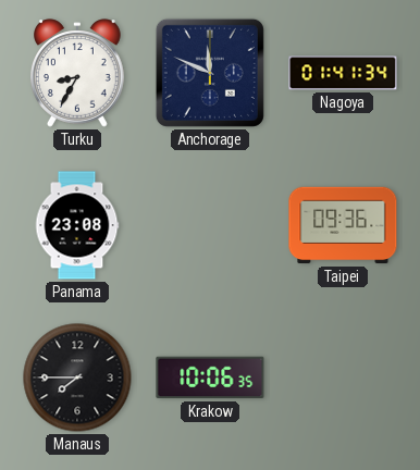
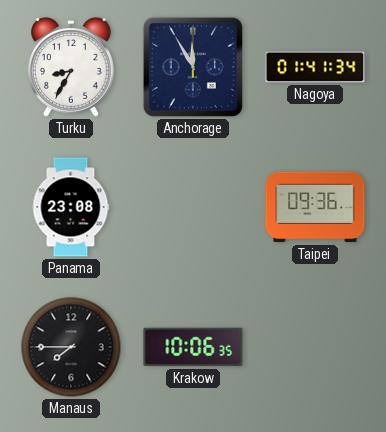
Anchorage: 11:49 -> 11:55
